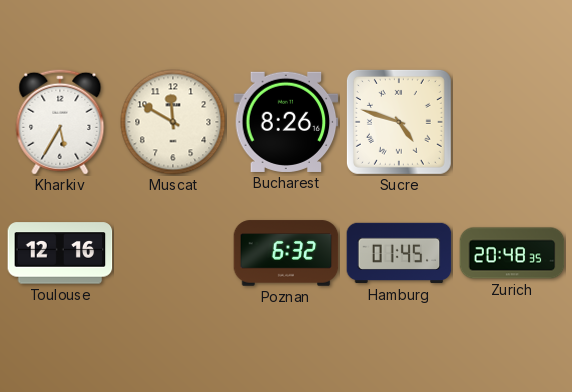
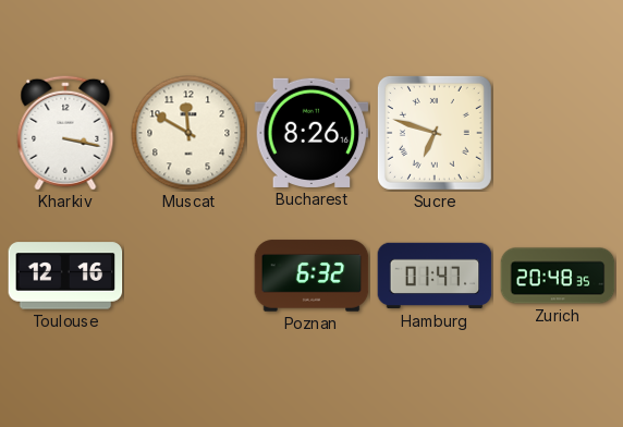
Kharkiv: 5:35 -> 3:17
Sucre: 4:48 -> 6:48
Hamburg: 01:45 -> 01:47
